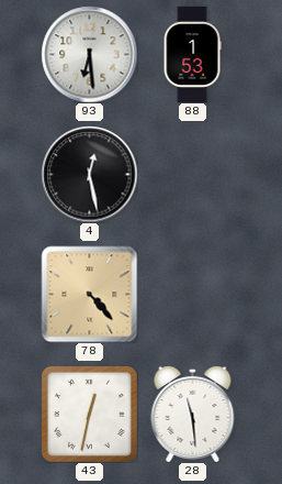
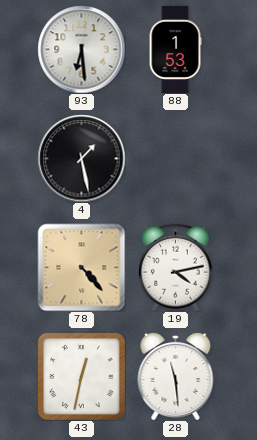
4: 12:28 -> 1:28
19: none -> 4:13
